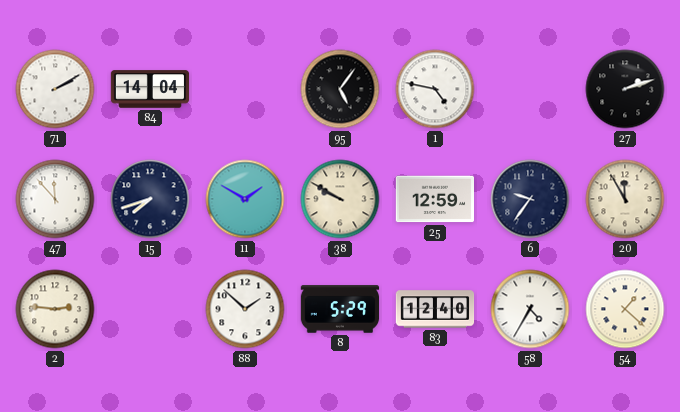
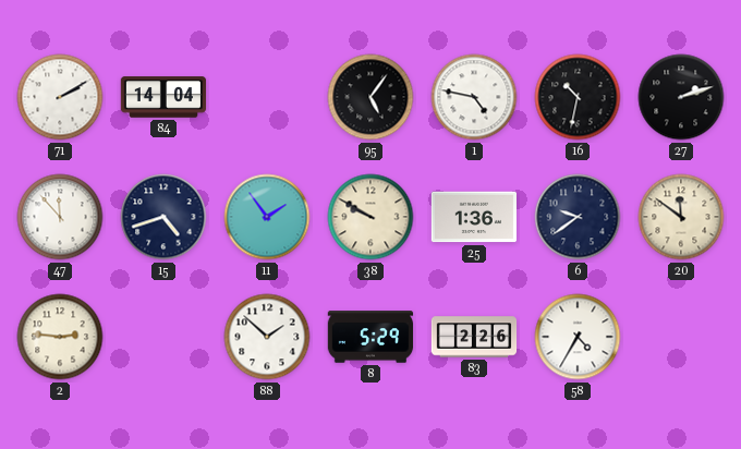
16: none -> 10:32
15: 7:42 -> 4:42
11: 1:50 -> 1:54
25: 12:59 -> 1:36
6: 9:36 -> 9:39
20: 11:55 -> 11:51
83: 12:40 -> 2:26
54: 1:22 -> none
